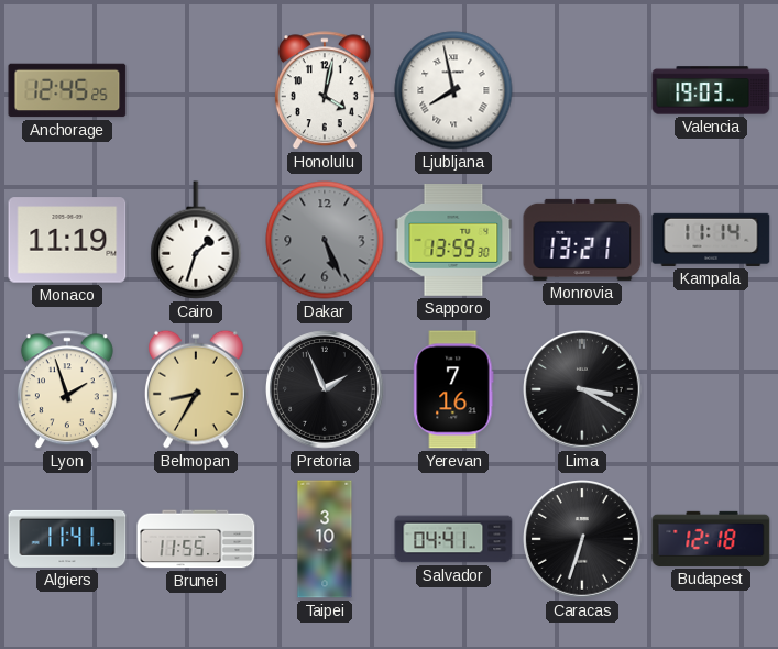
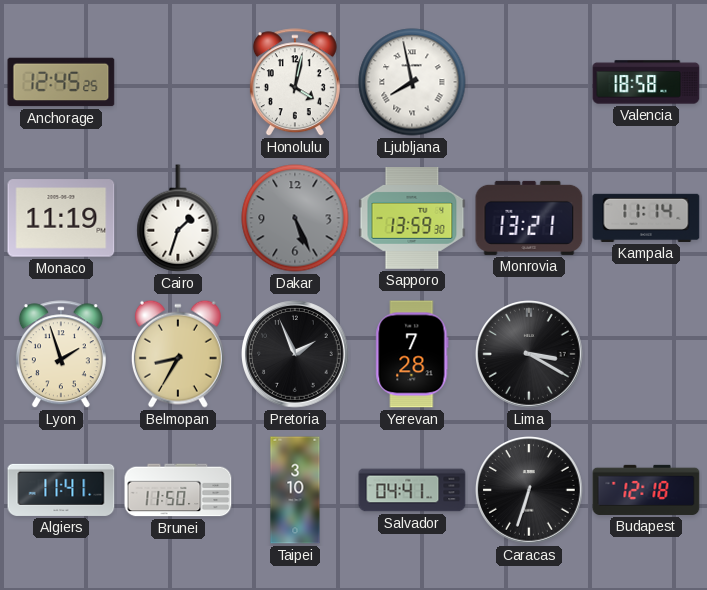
Valencia: 19:03 -> 18:58
Yerevan: 7:16 -> 7:28
Brunei: 11:55 -> 11:50
